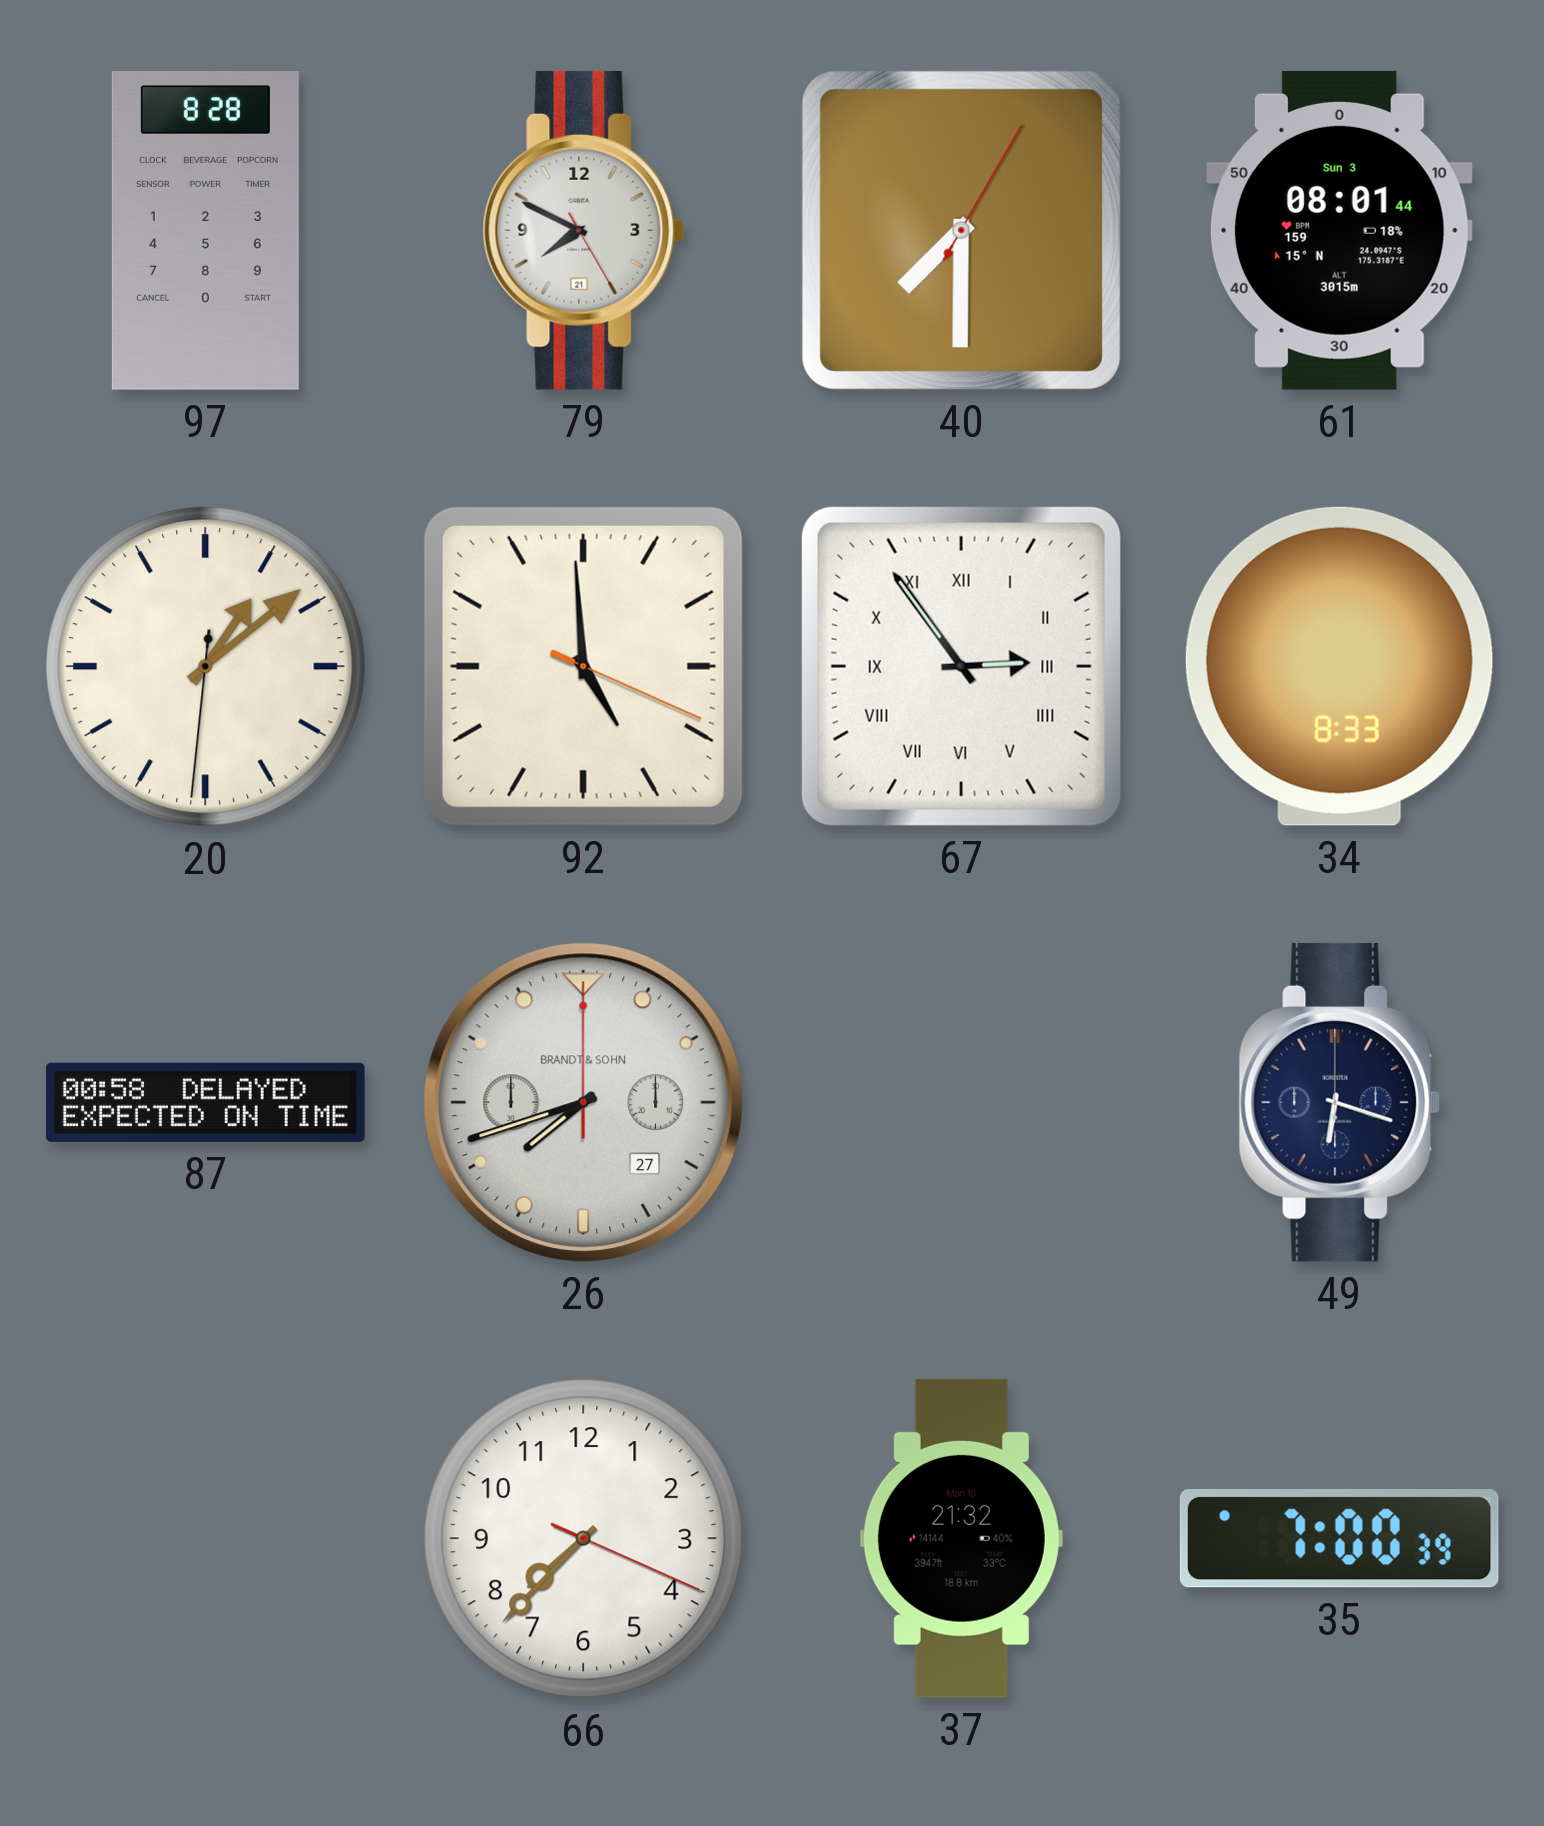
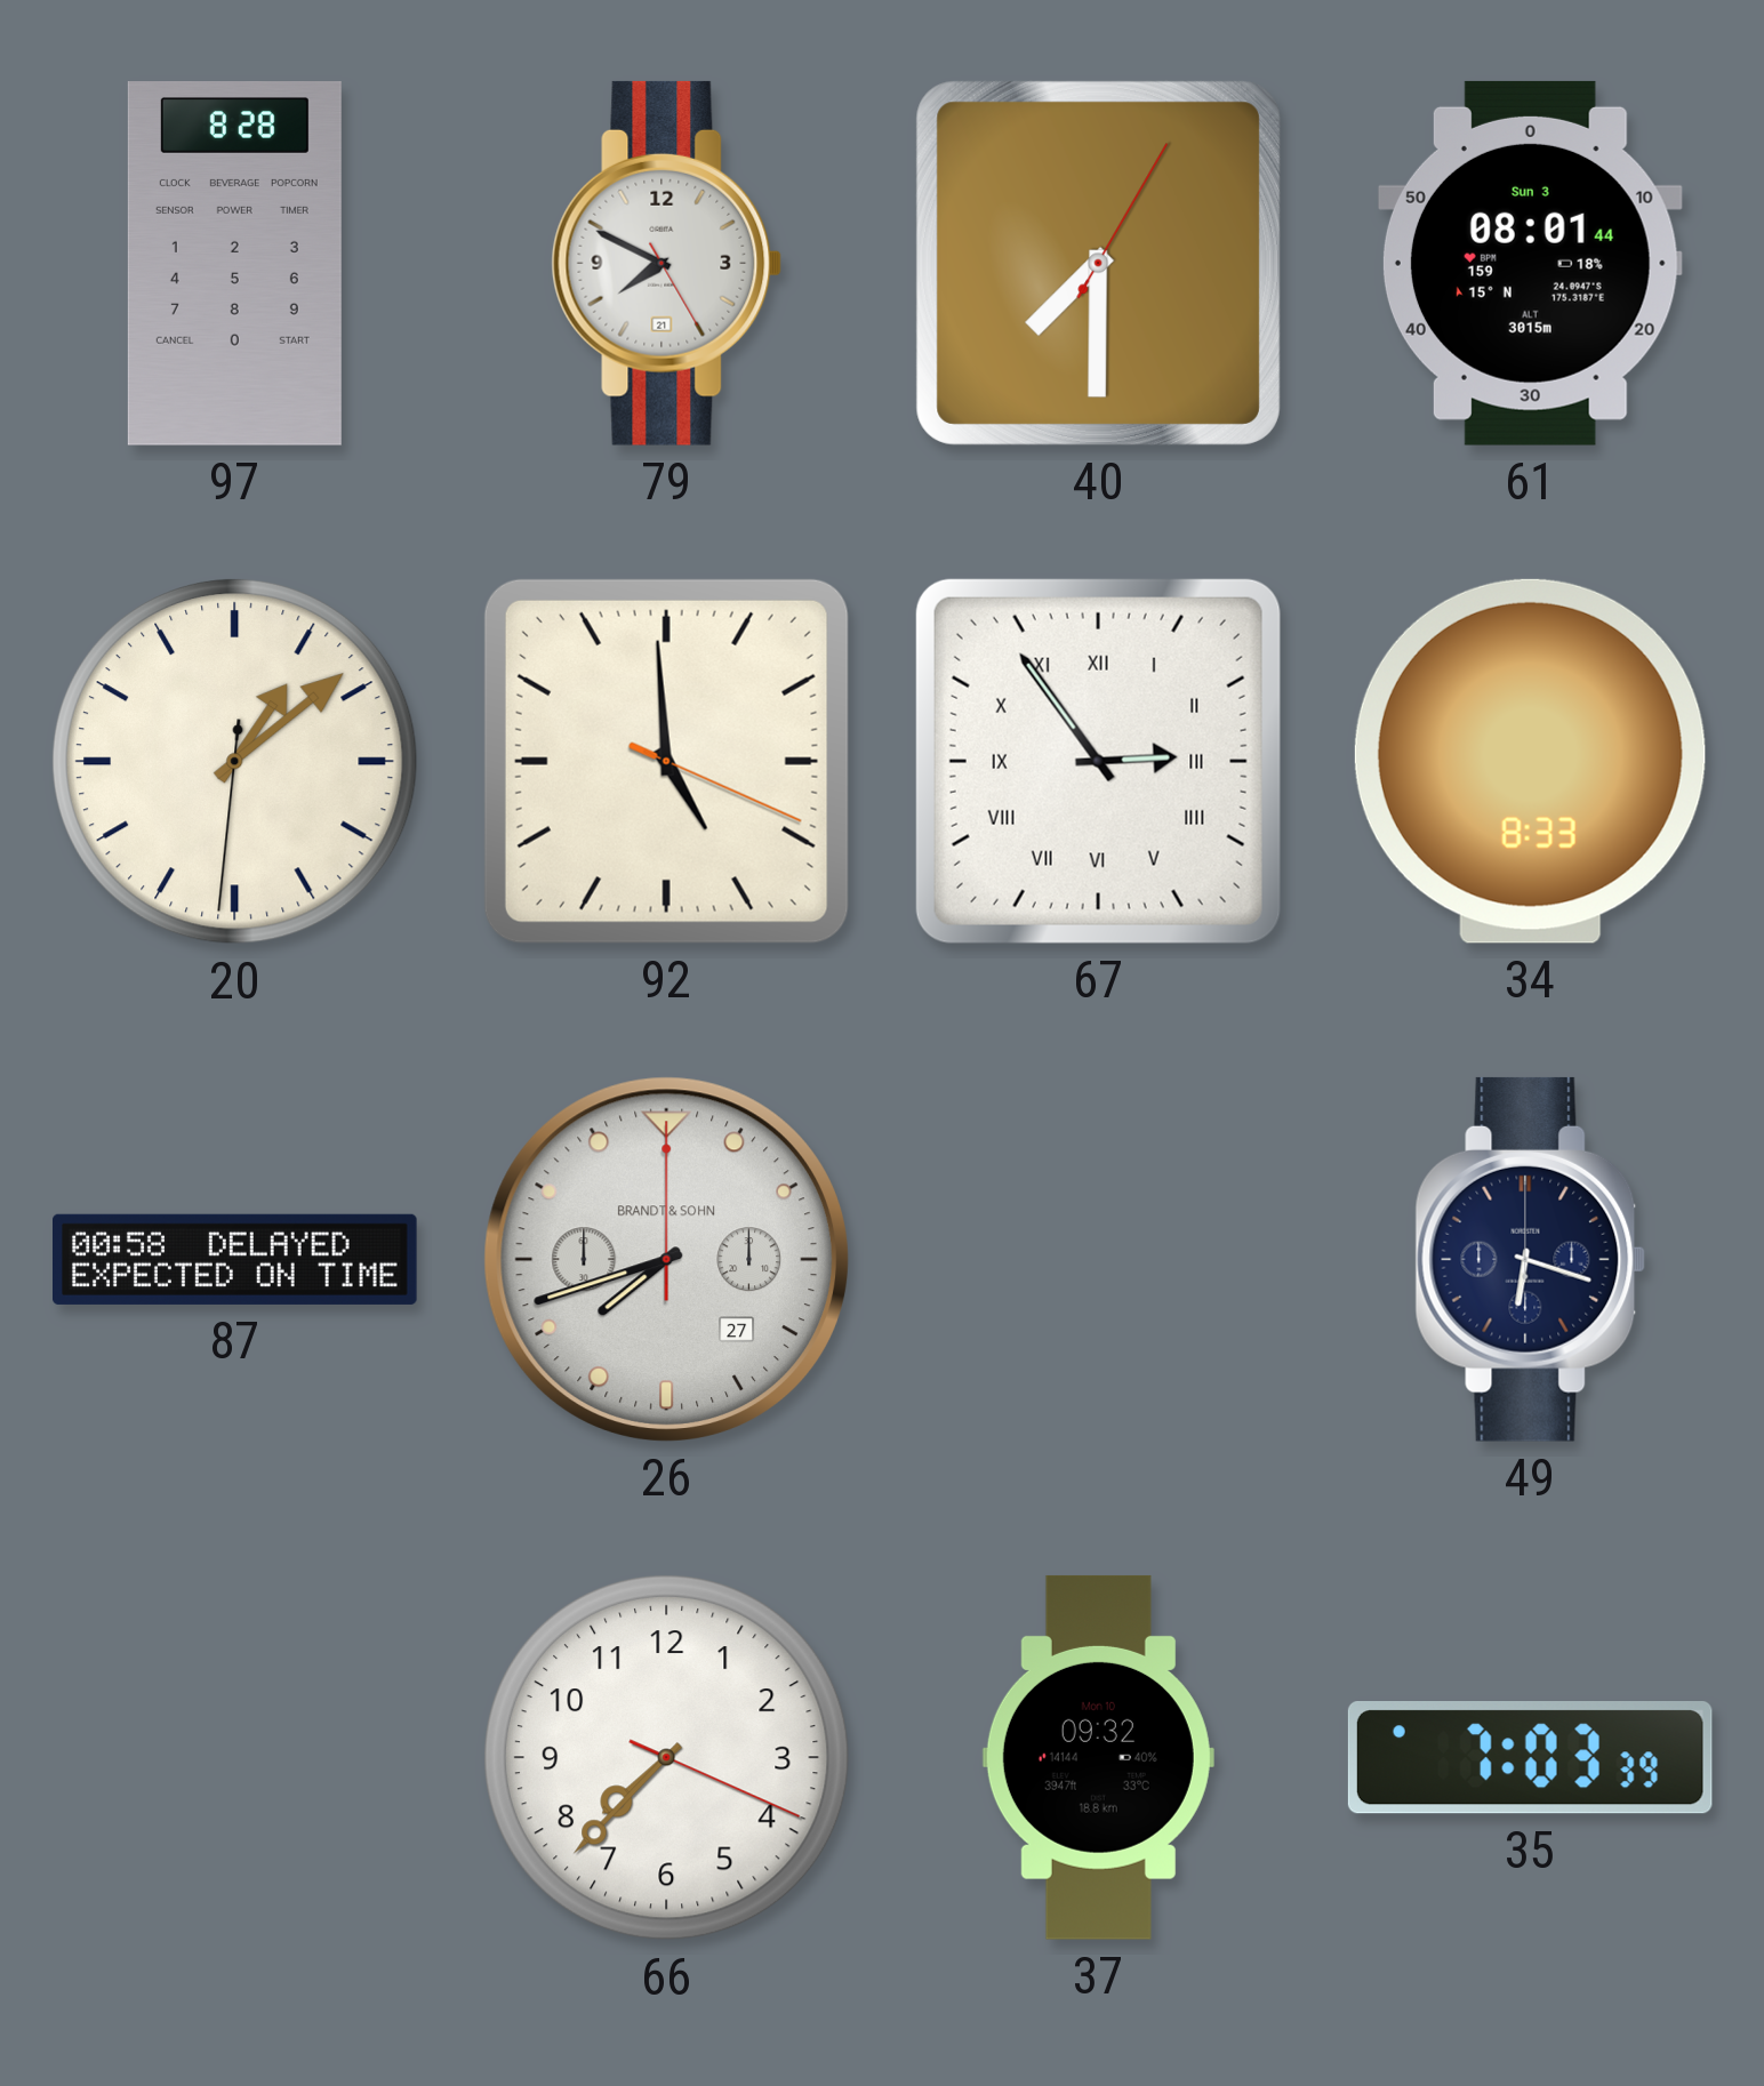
37: 21:32 -> 09:32
35: 7:00 -> 7:03
